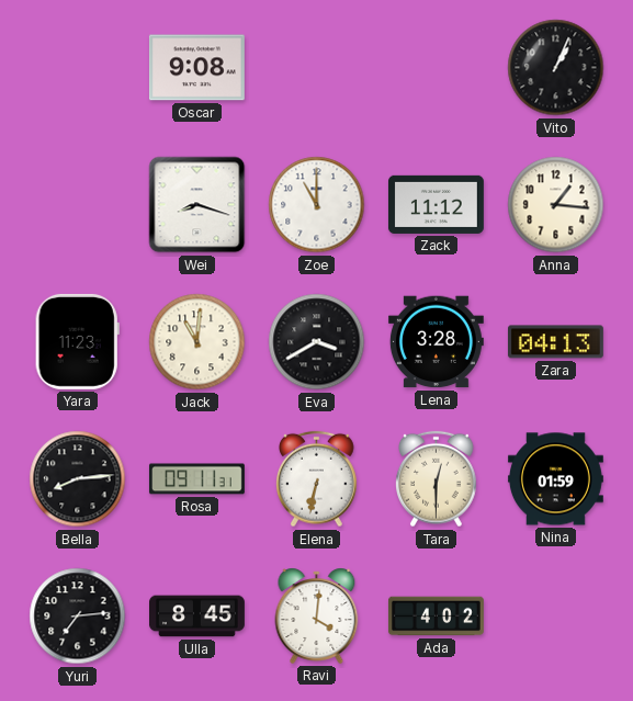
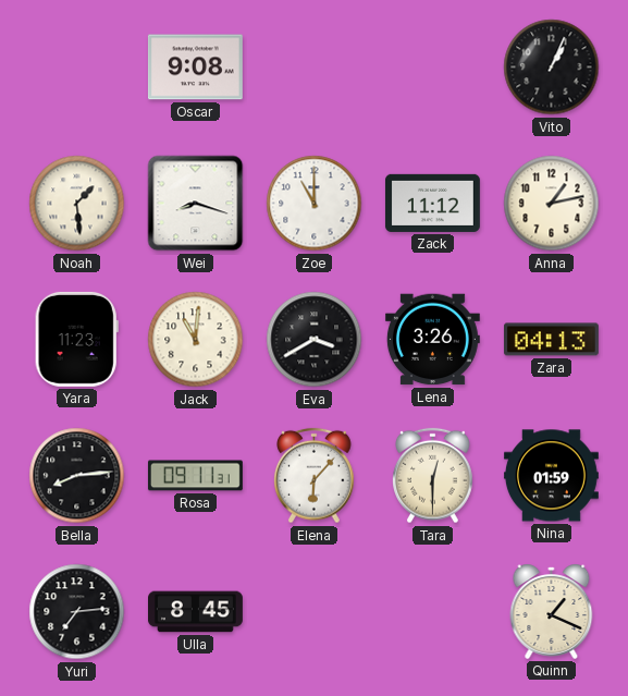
Noah: none -> 1:29
Anna: 1:16 -> 1:13
Lena: 3:28 -> 3:26
Elena: 6:32 -> 6:07
Ravi: 4:01 -> none
Ada: 4:02 -> none
Quinn: none -> 1:19
